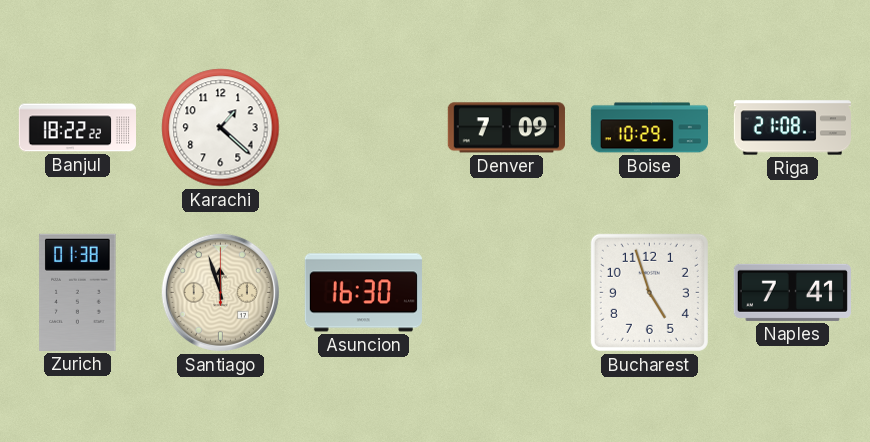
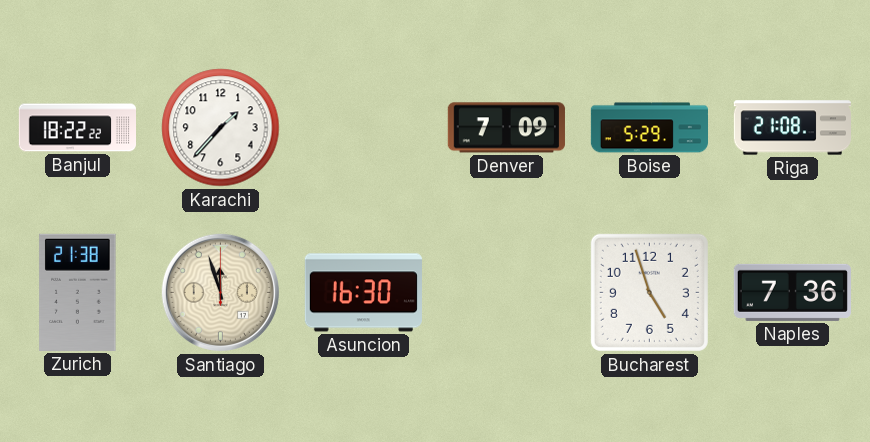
Karachi: 1:22 -> 1:37
Boise: 10:29 -> 5:29
Zurich: 01:38 -> 21:38
Naples: 7:41 -> 7:36
